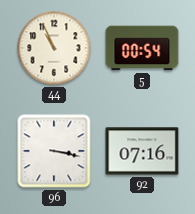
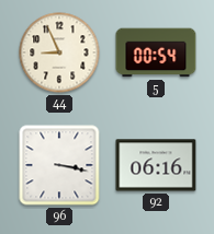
44: 10:56 -> 8:56
92: 07:16 -> 06:16
